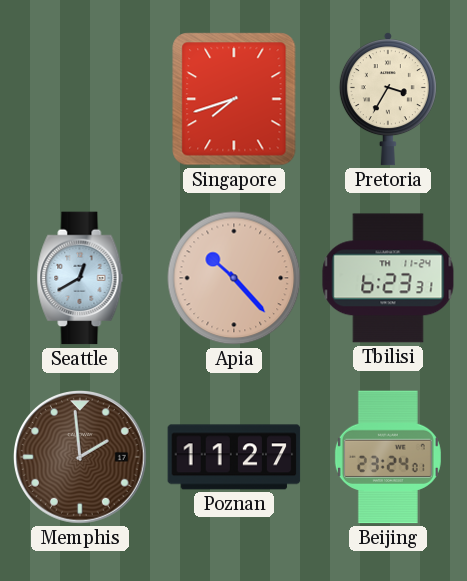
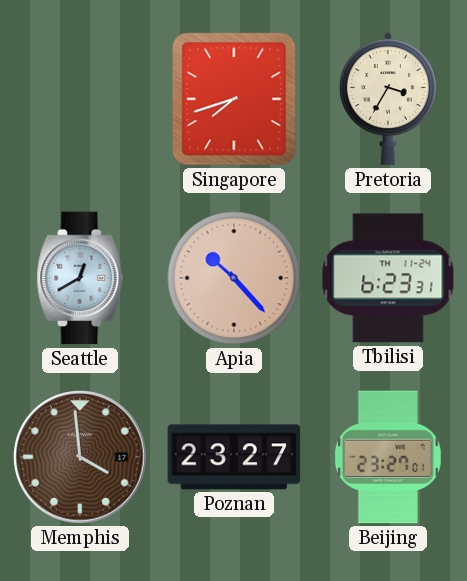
Memphis: 1:59 -> 3:59
Poznan: 11:27 -> 23:27
Beijing: 23:24 -> 23:27
